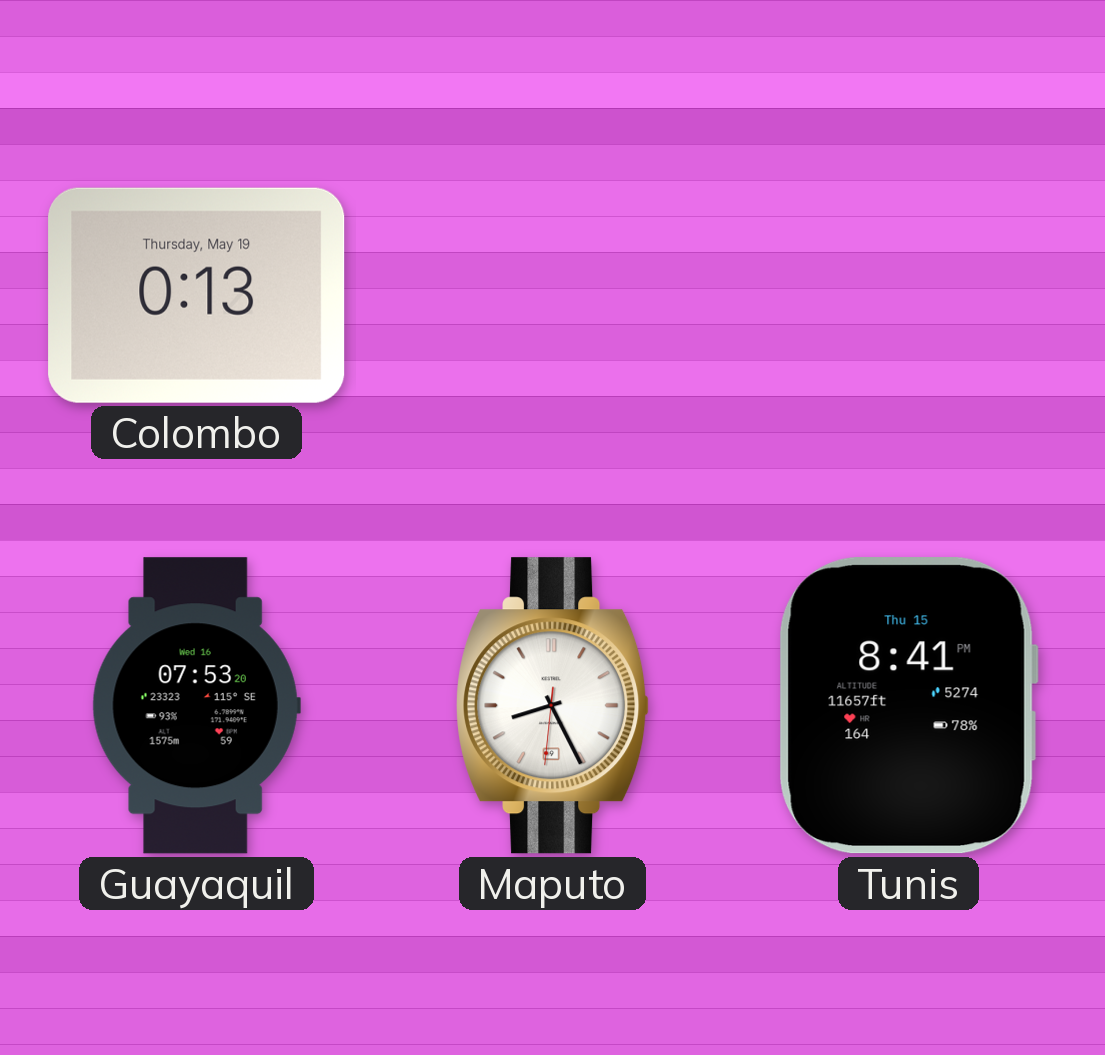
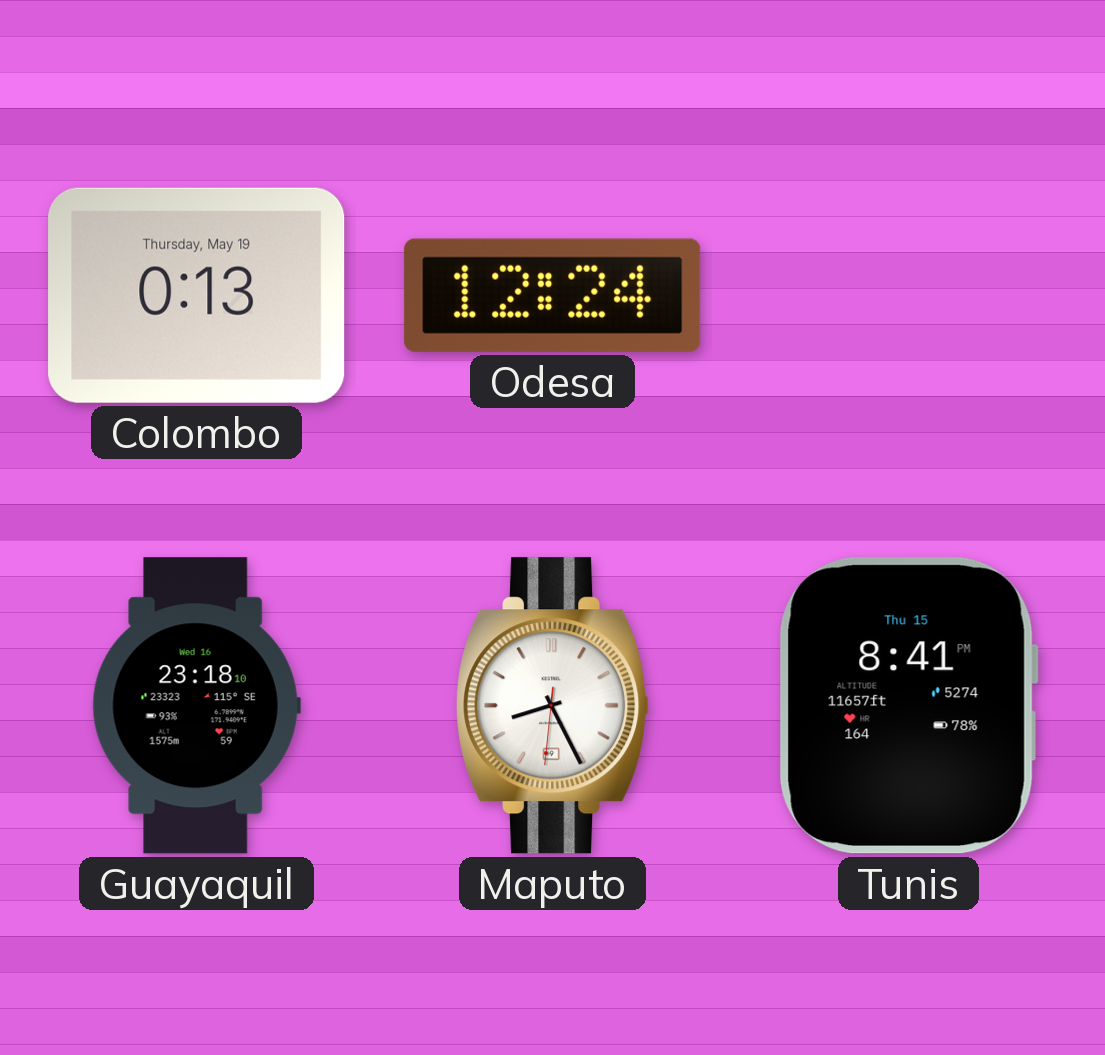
Odesa: none -> 12:24
Guayaquil: 07:53 -> 23:18
